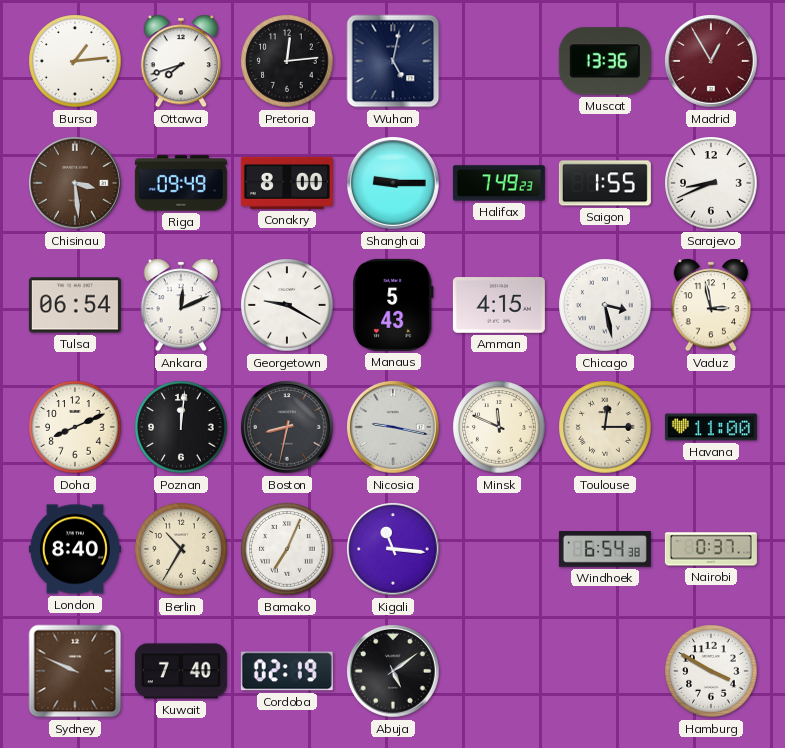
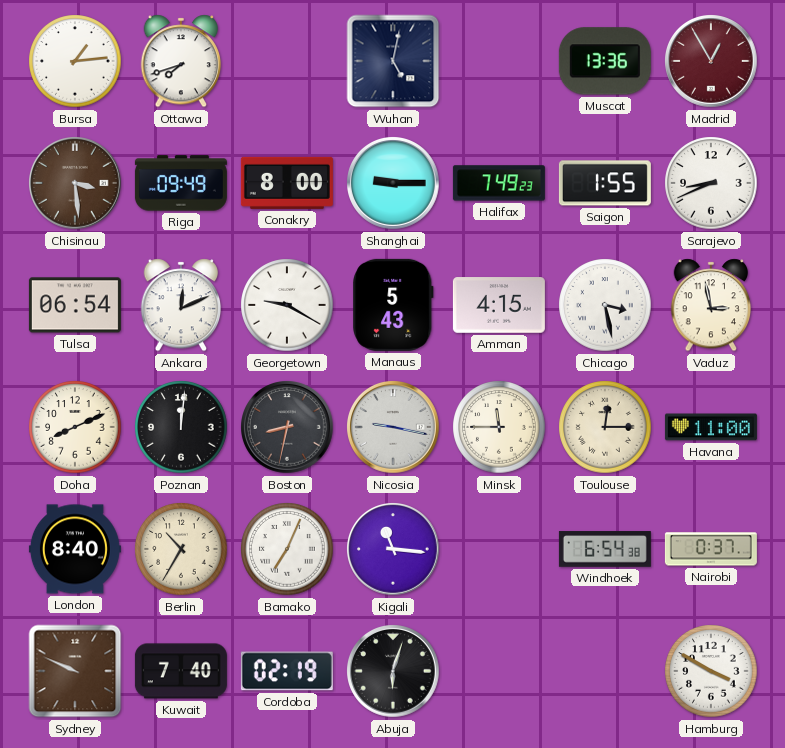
Pretoria: 12:14 -> none
Minsk: 11:49 -> 11:45
Abuja: 5:09 -> 6:03
